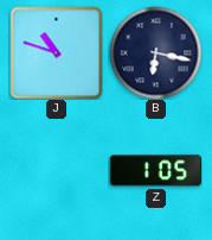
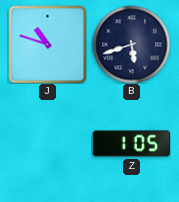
B: 6:17 -> 5:42
